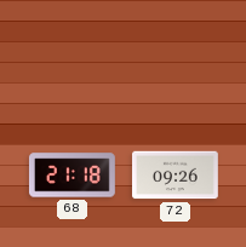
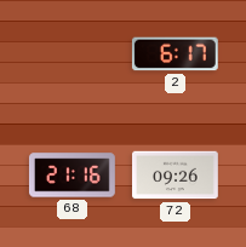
2: none -> 6:17
68: 21:18 -> 21:16
